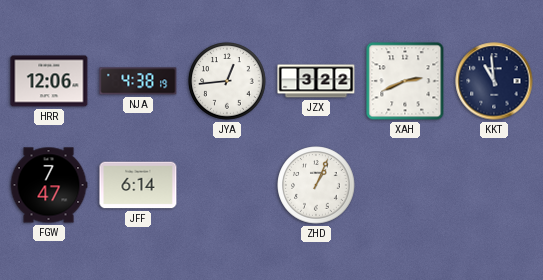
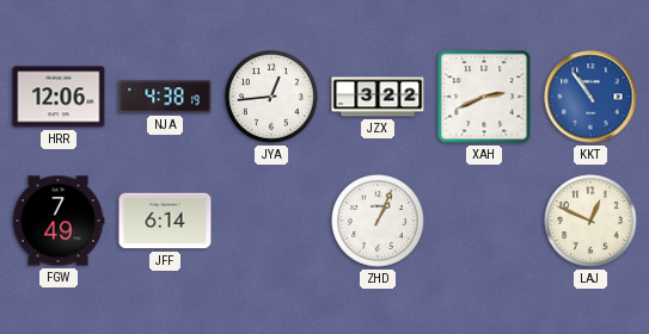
KKT: 10:59 -> 10:54
KKT dial: navy -> blue
FGW: 7:47 -> 7:49
LAJ: none -> 12:49
